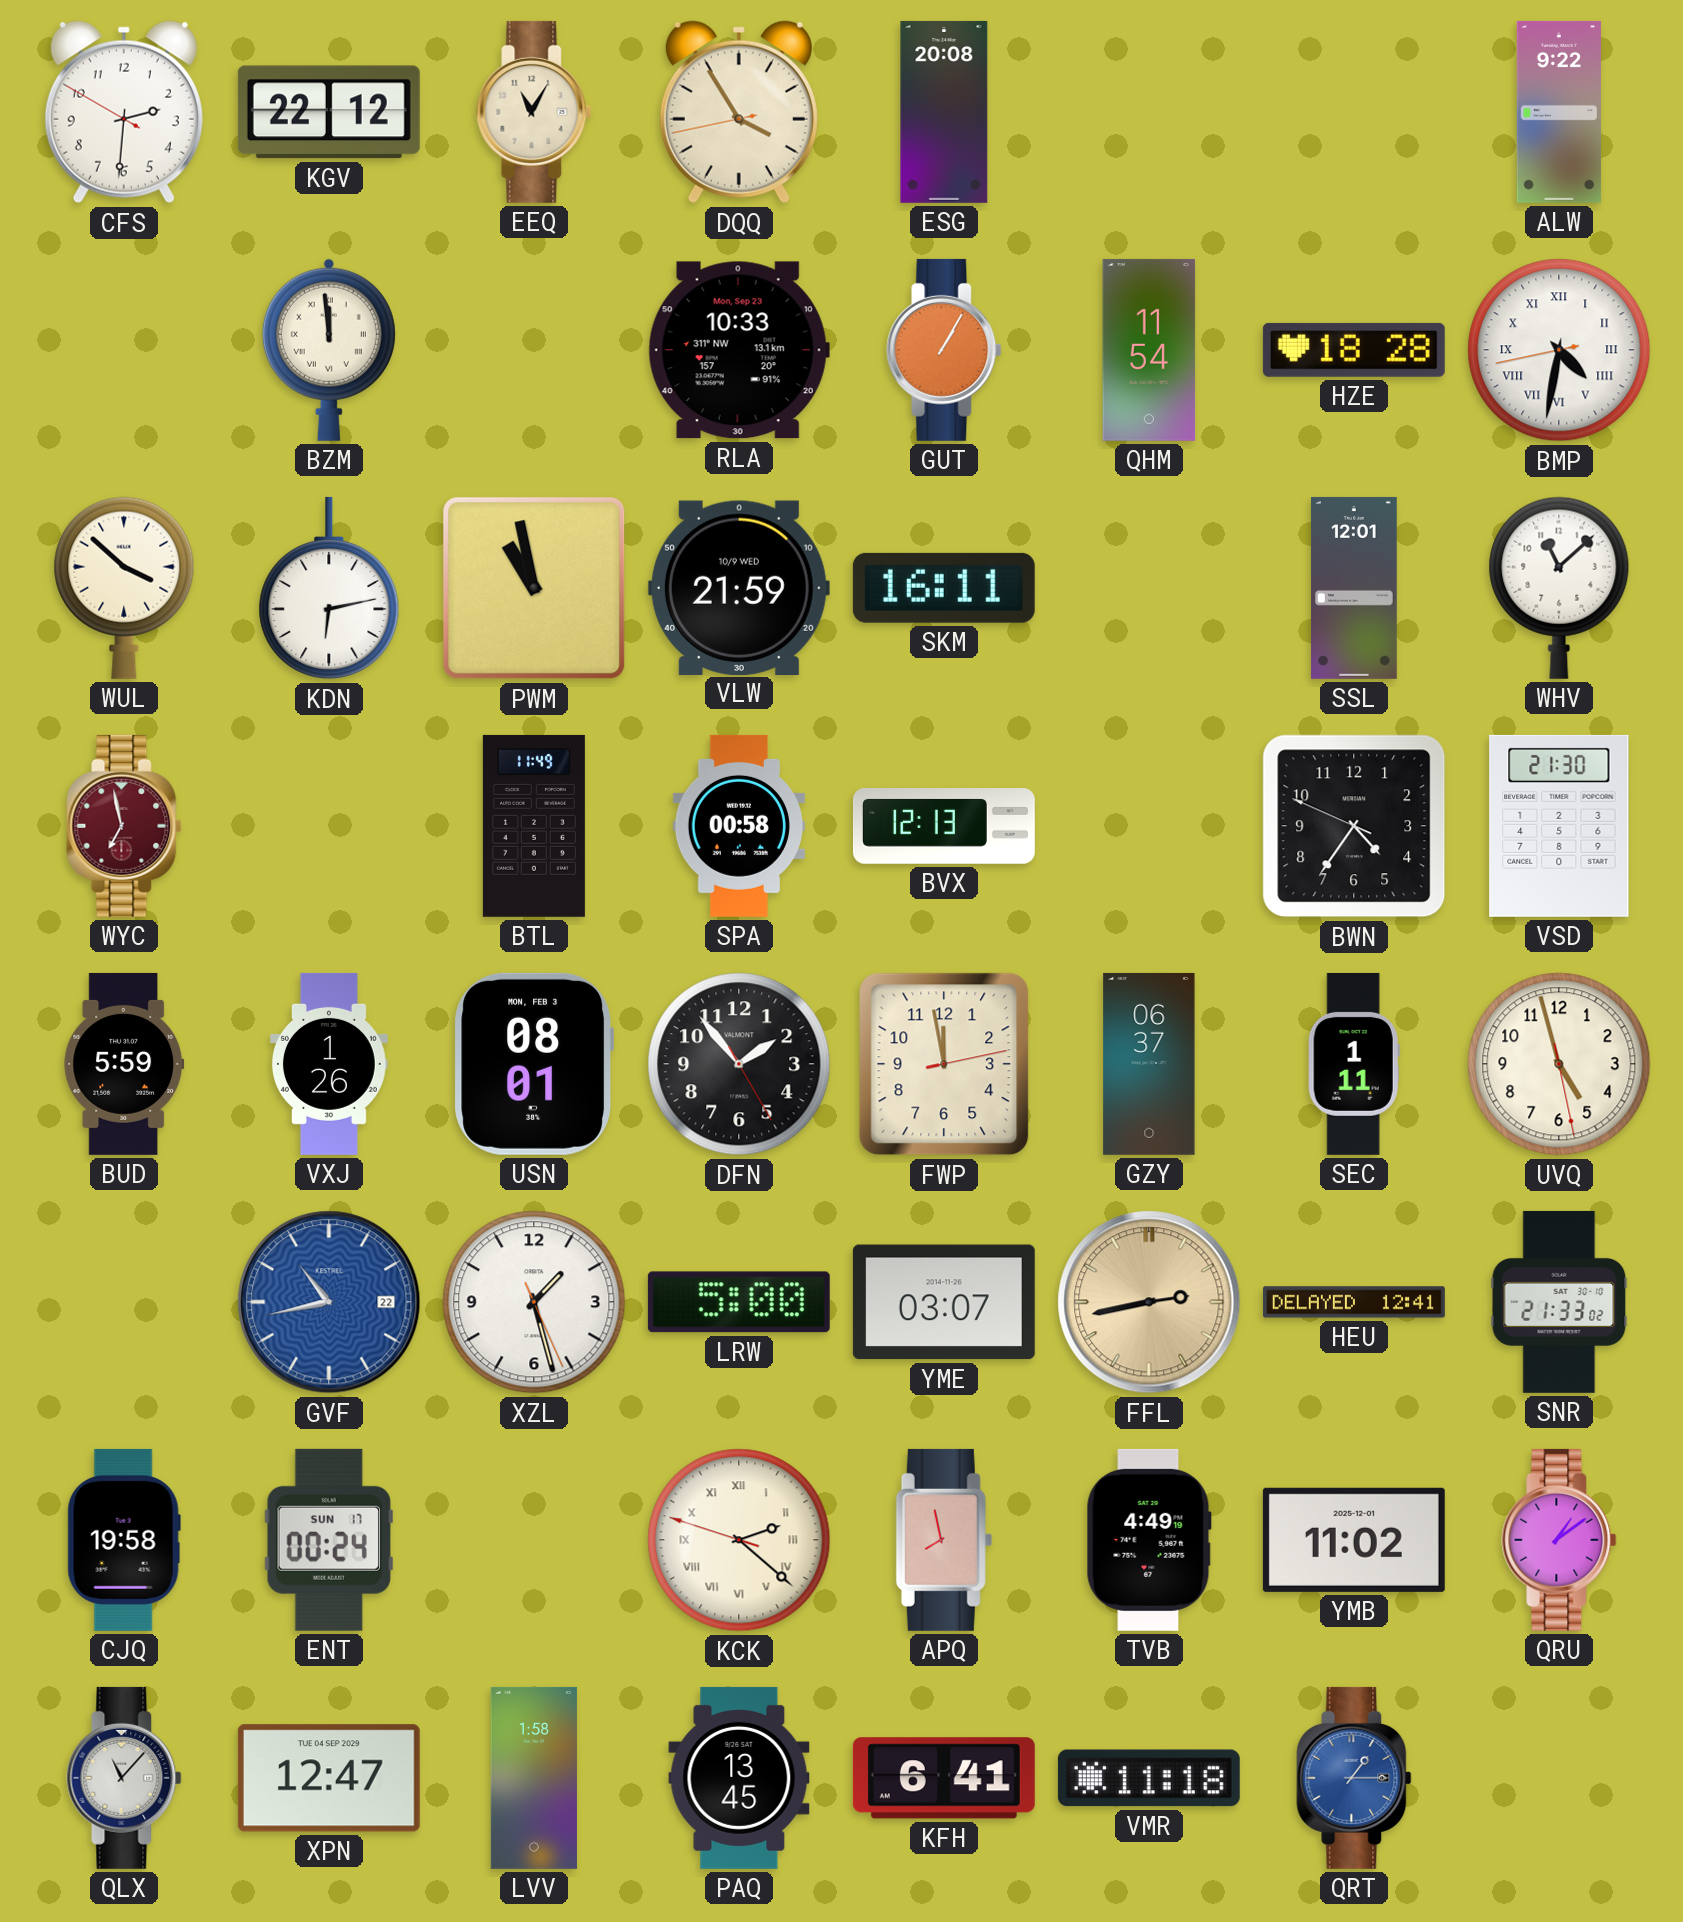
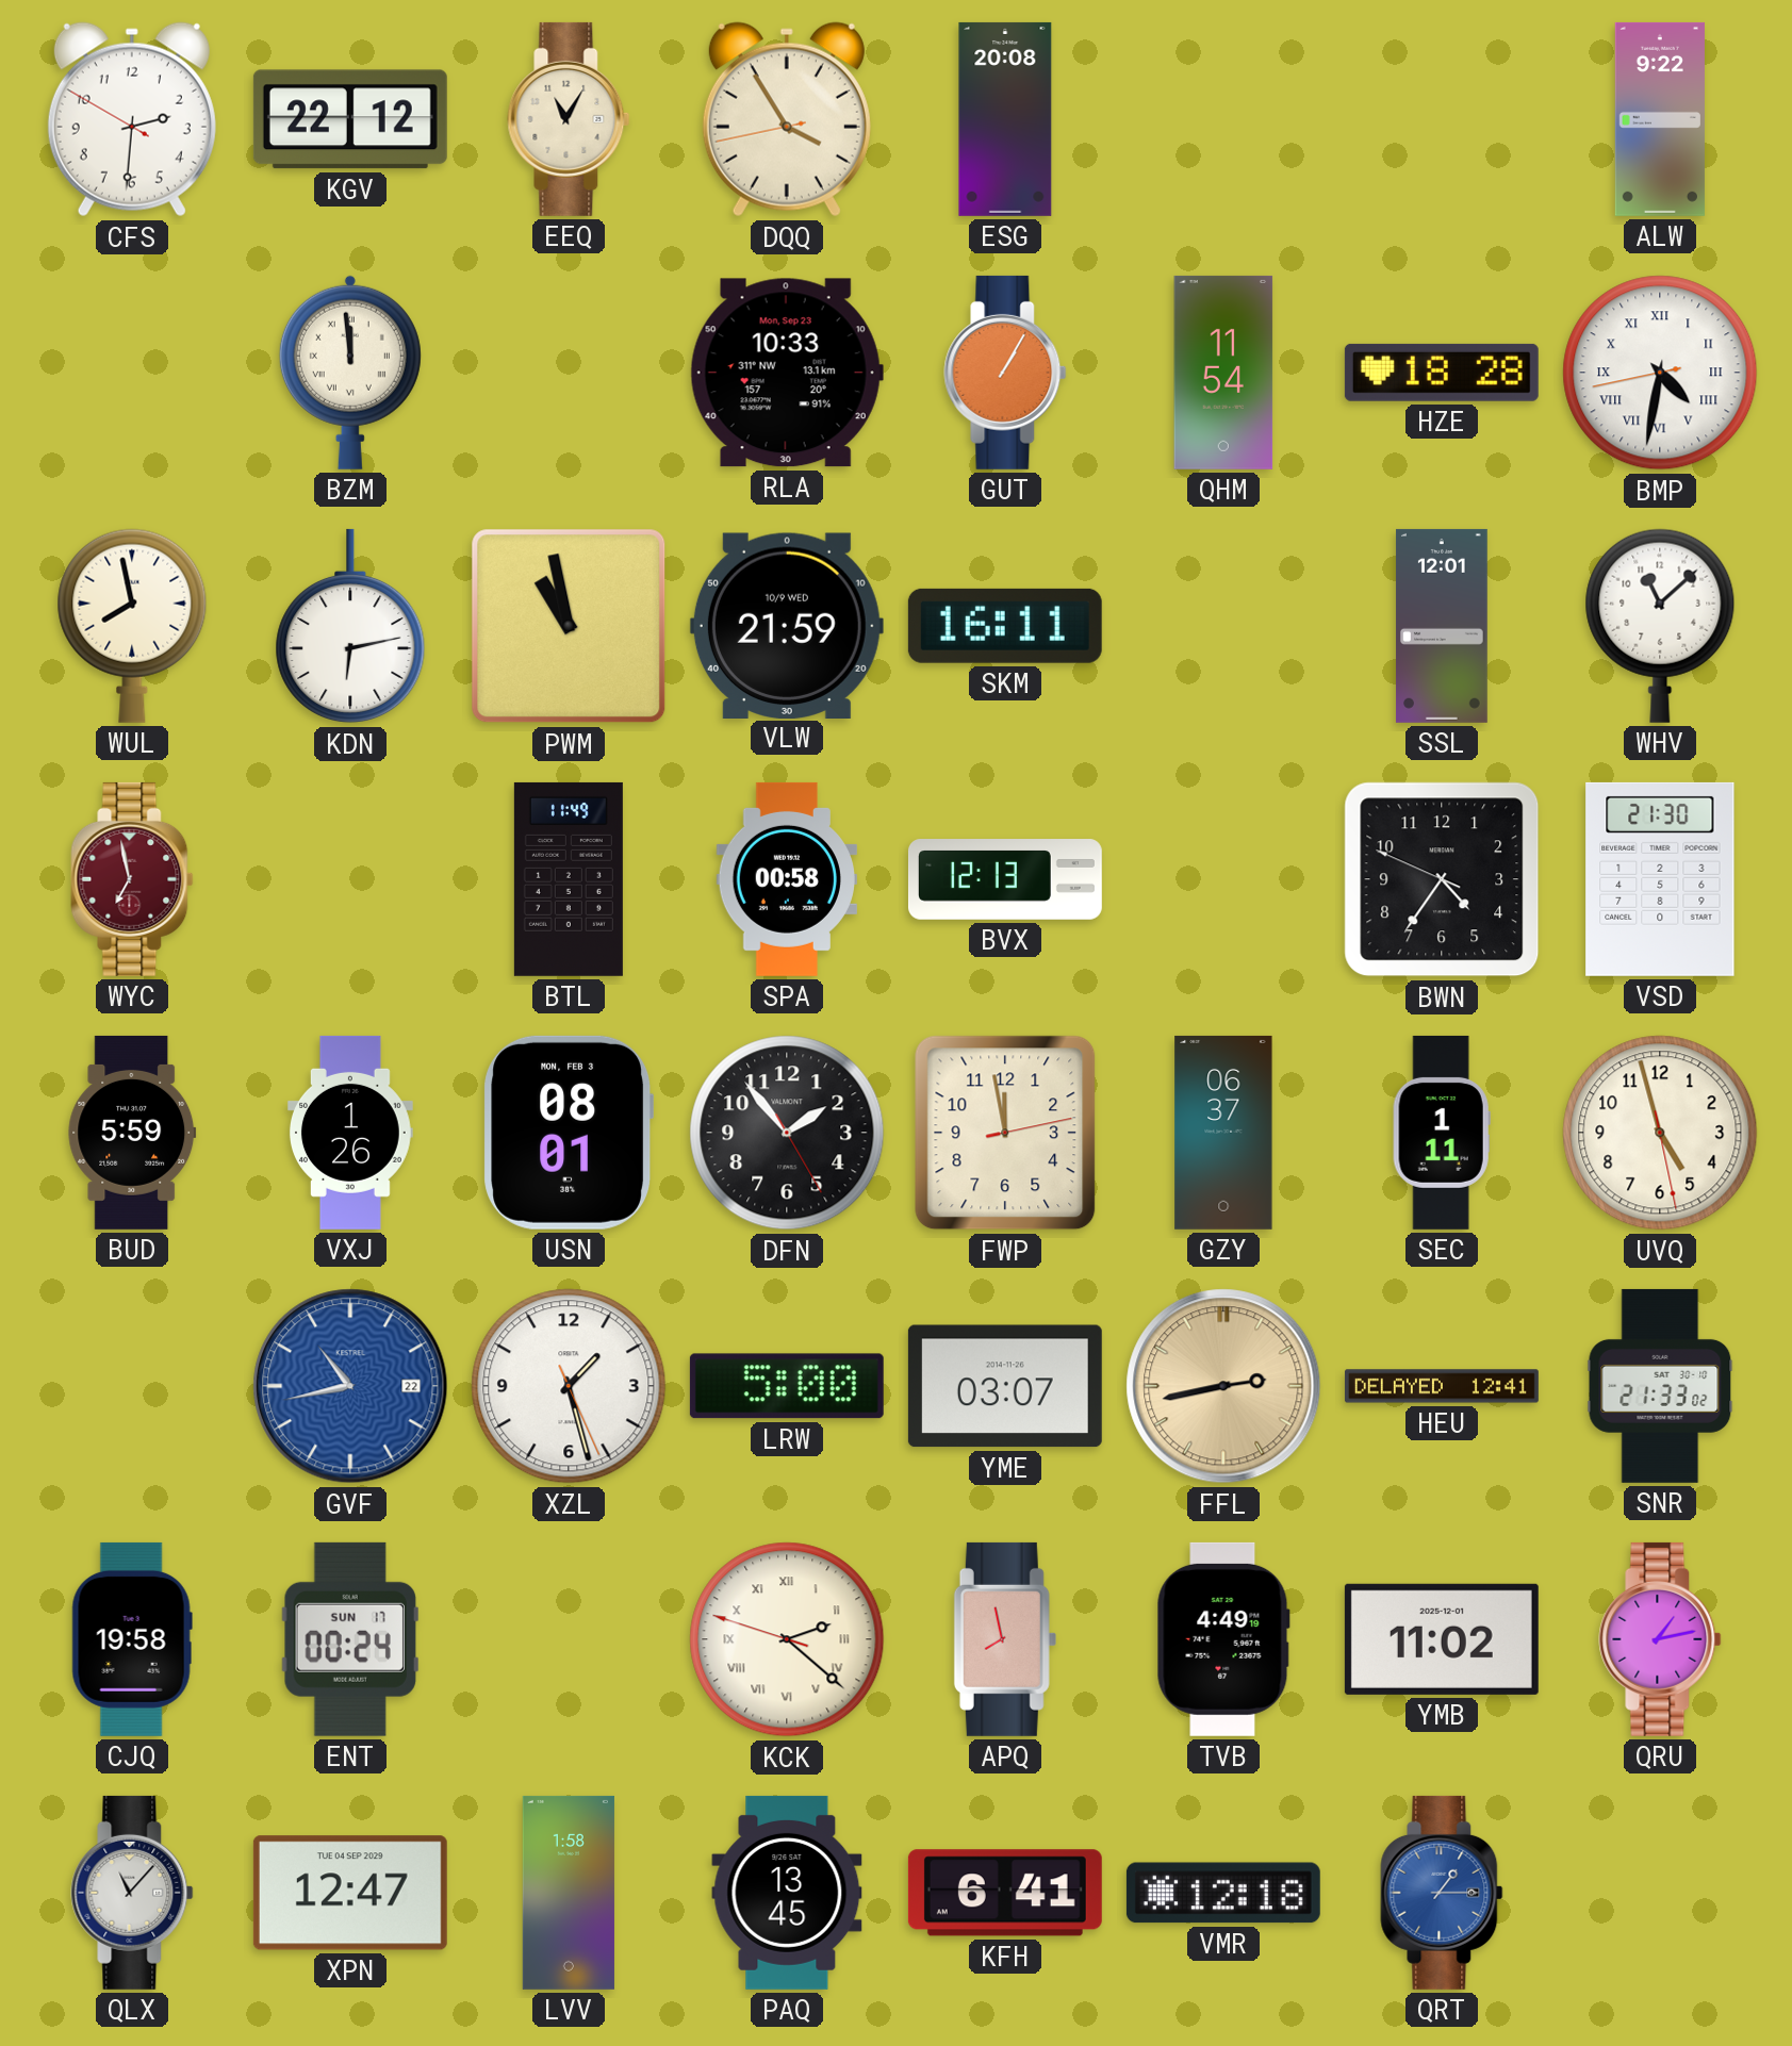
WUL: 3:52 -> 7:58
QRU: 1:09 -> 1:13
VMR: 11:18 -> 12:18
